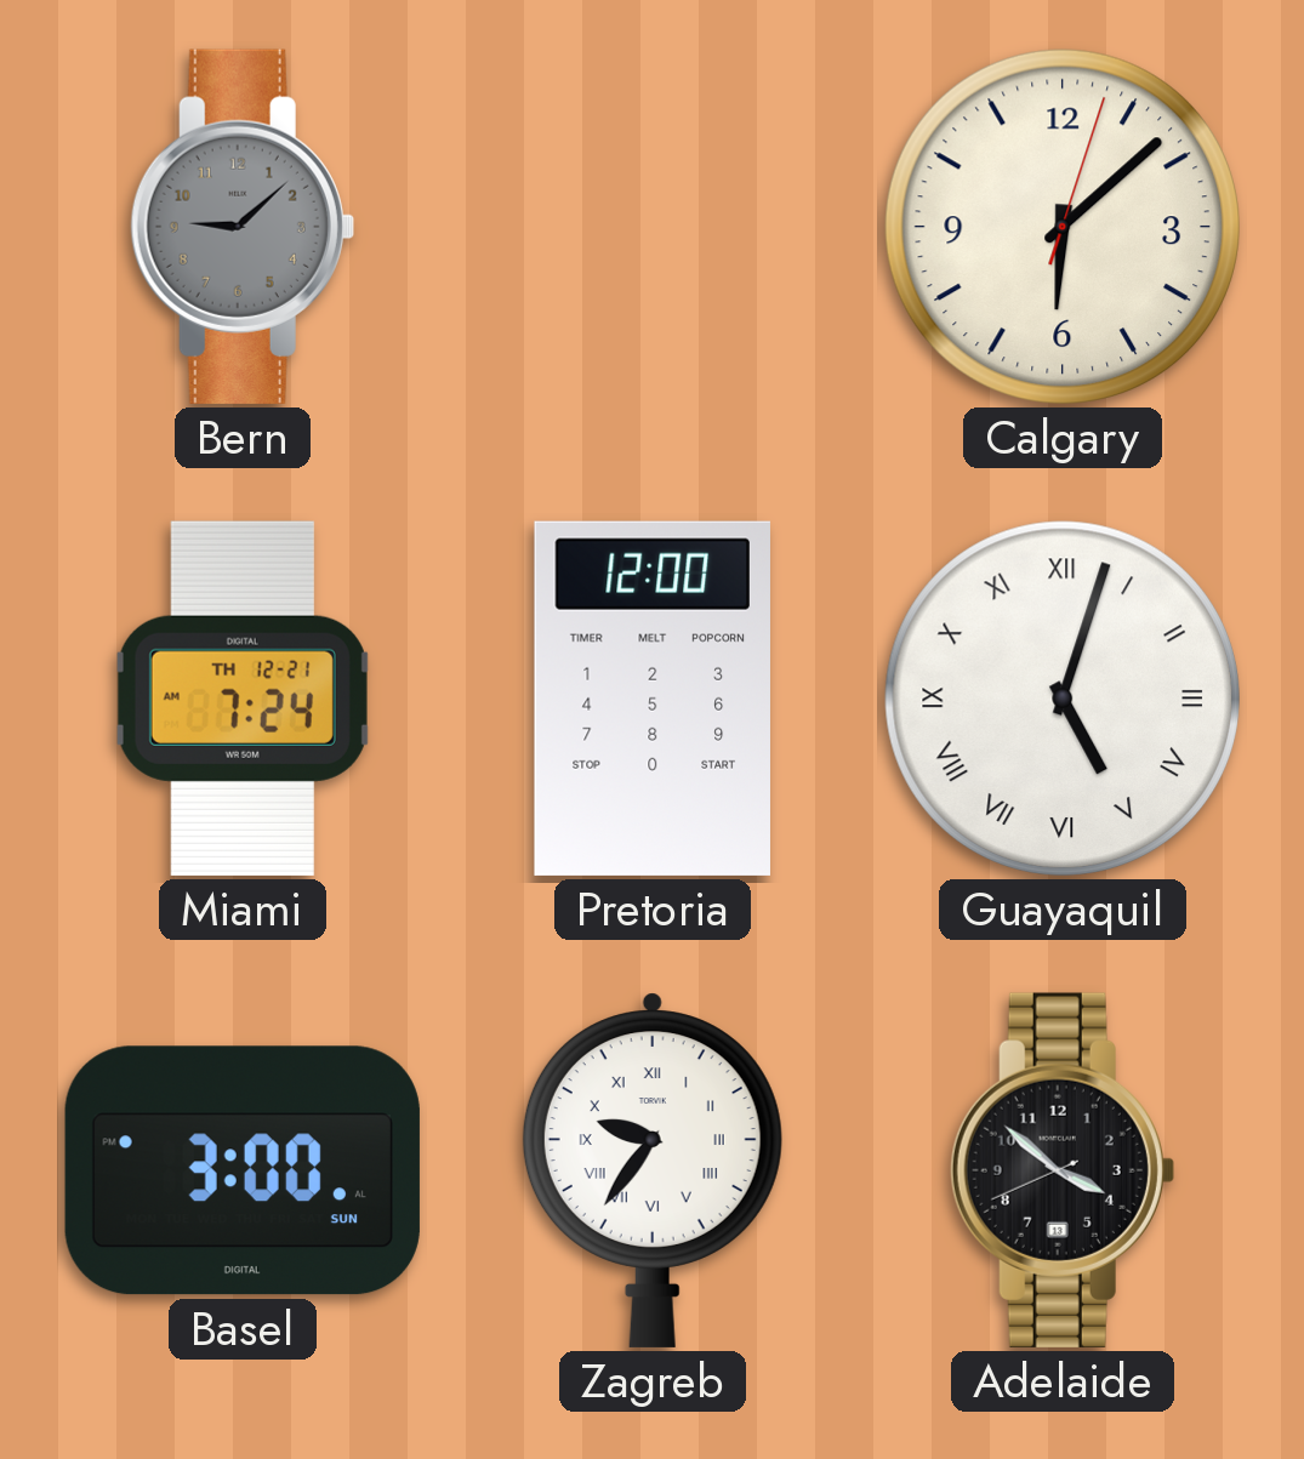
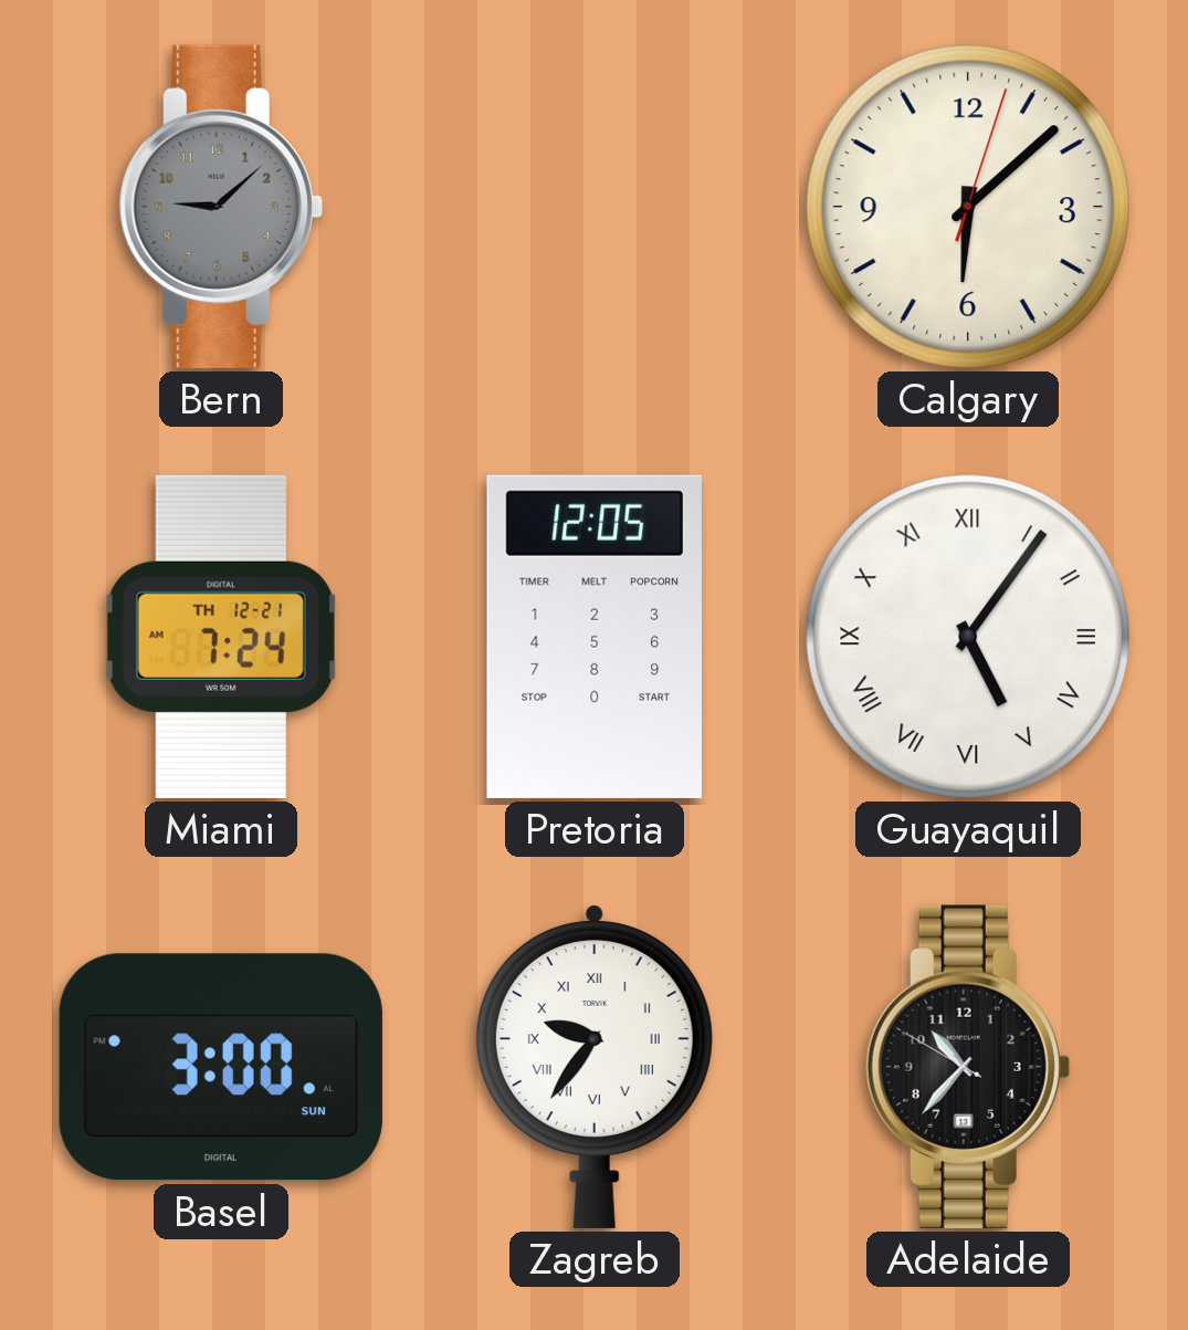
Pretoria: 12:00 -> 12:05
Guayaquil: 5:03 -> 5:06
Adelaide: 3:51 -> 10:36
